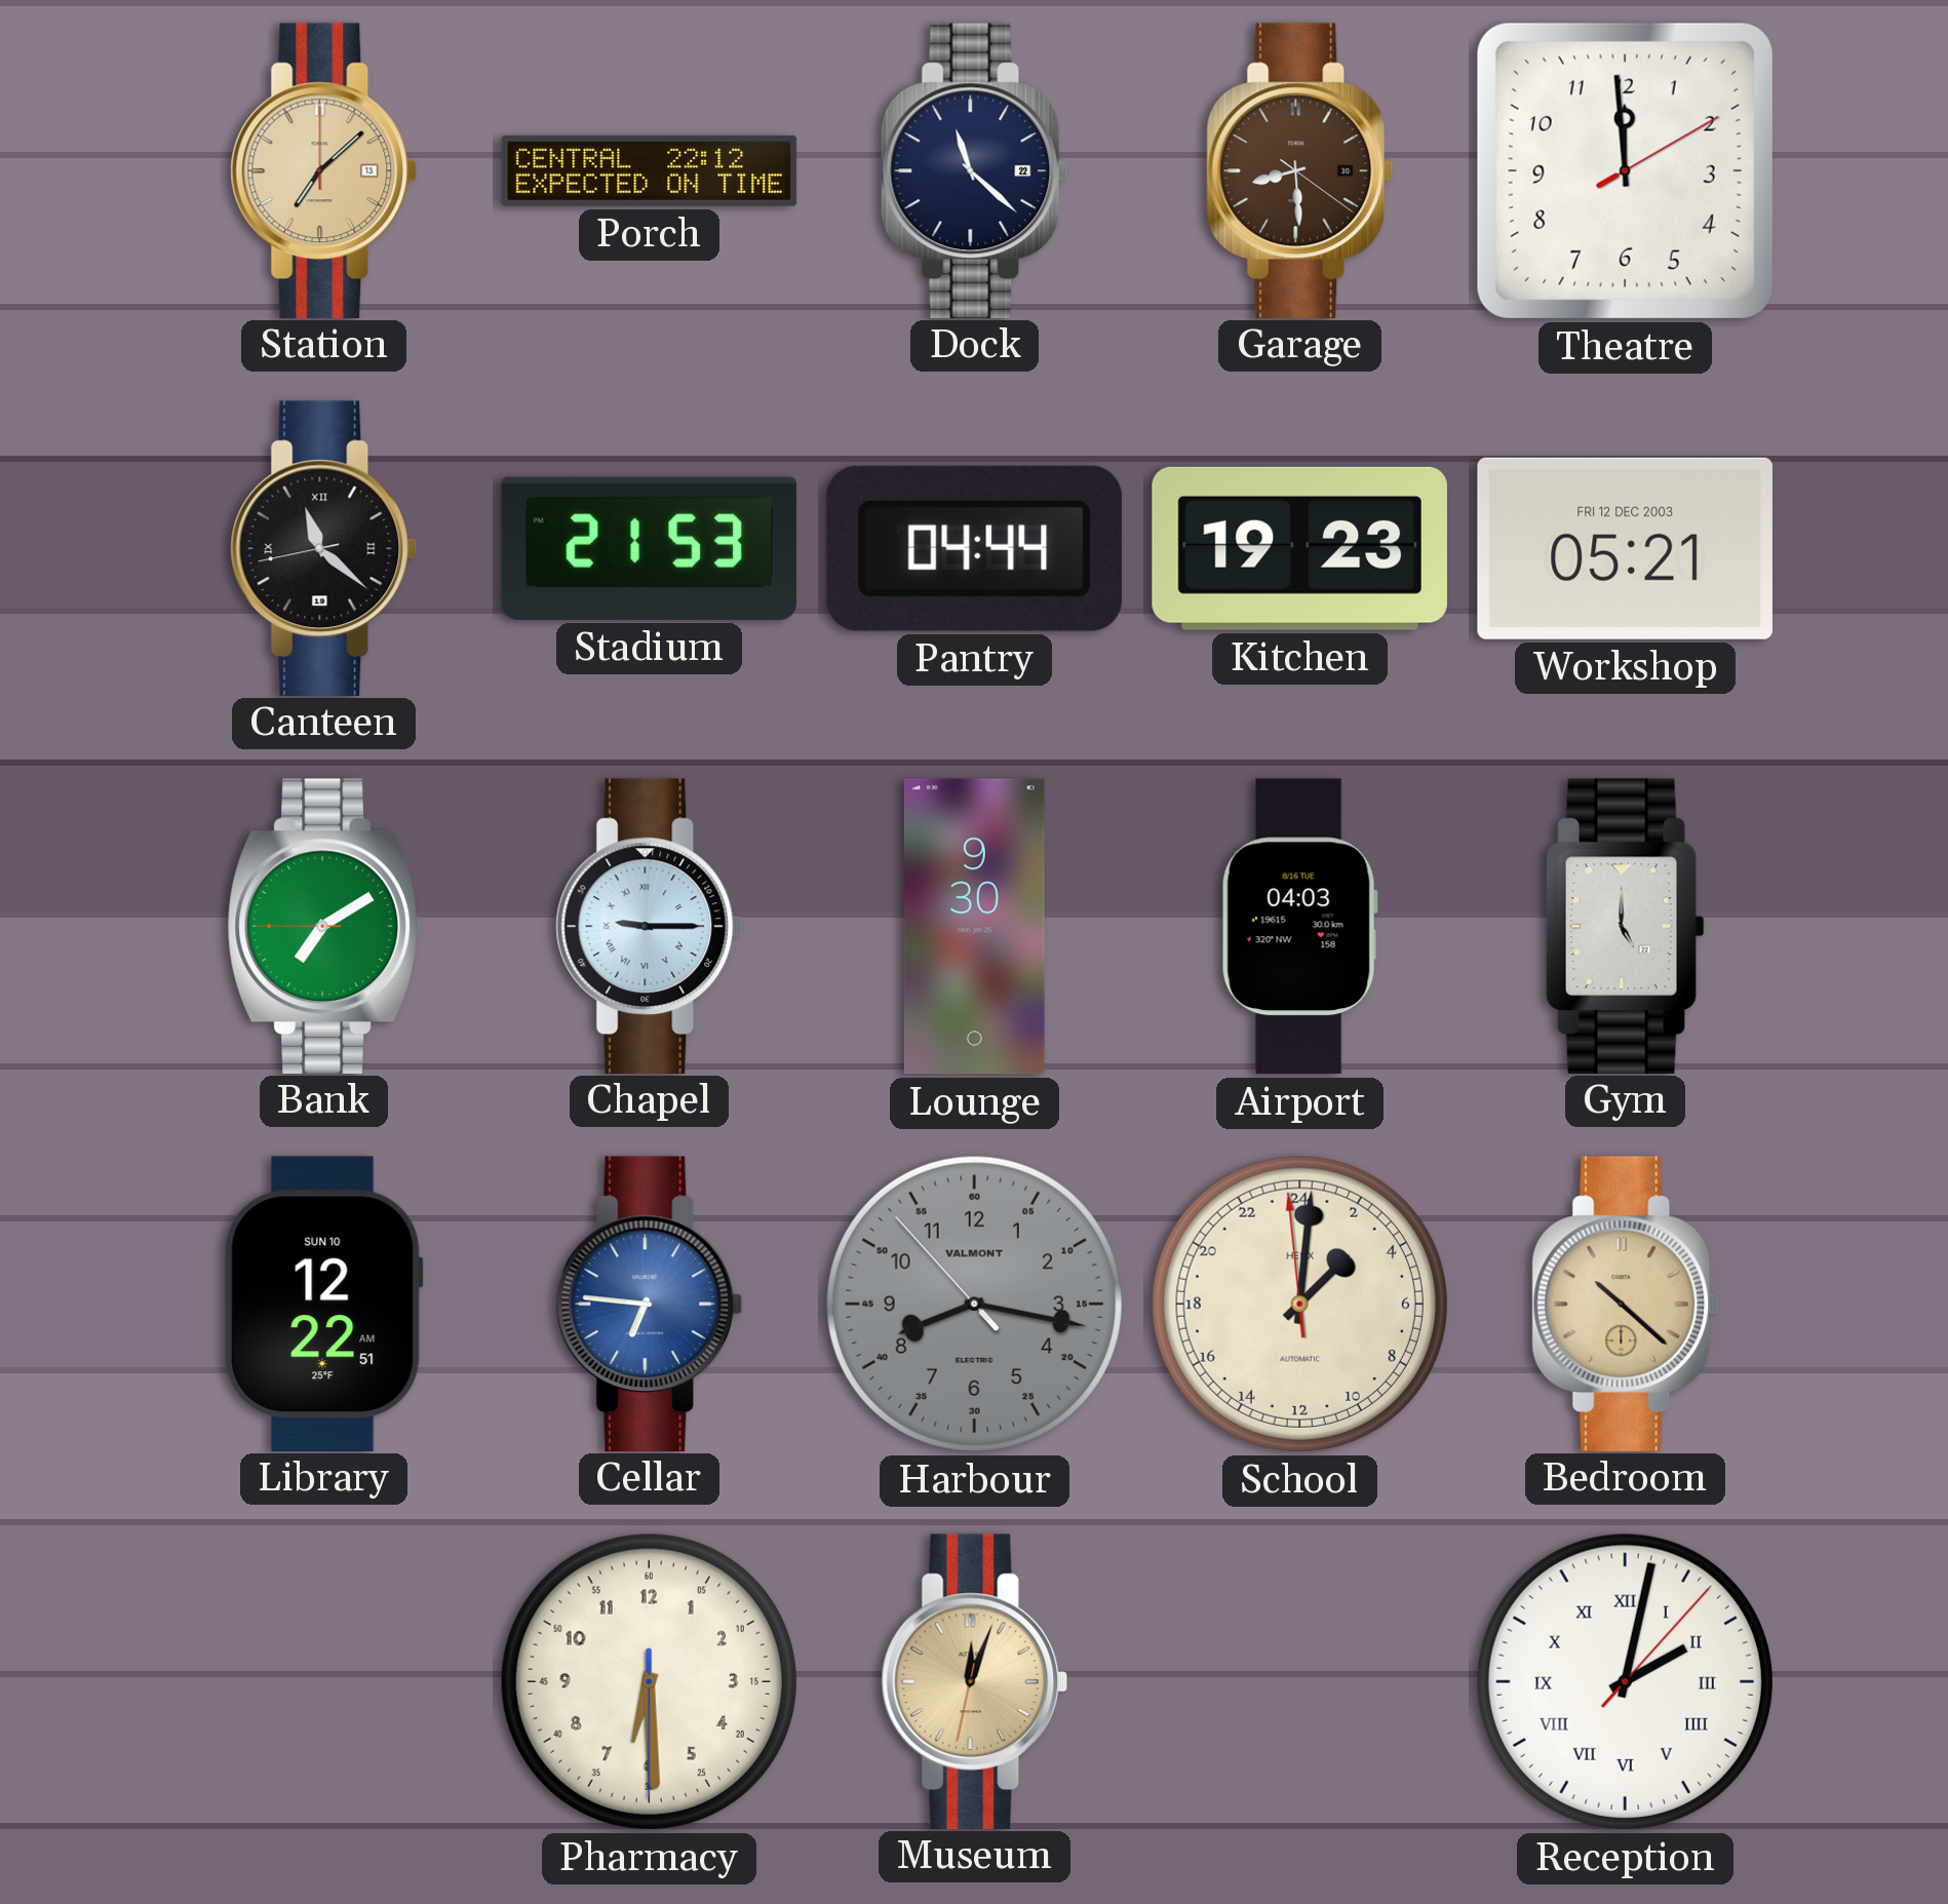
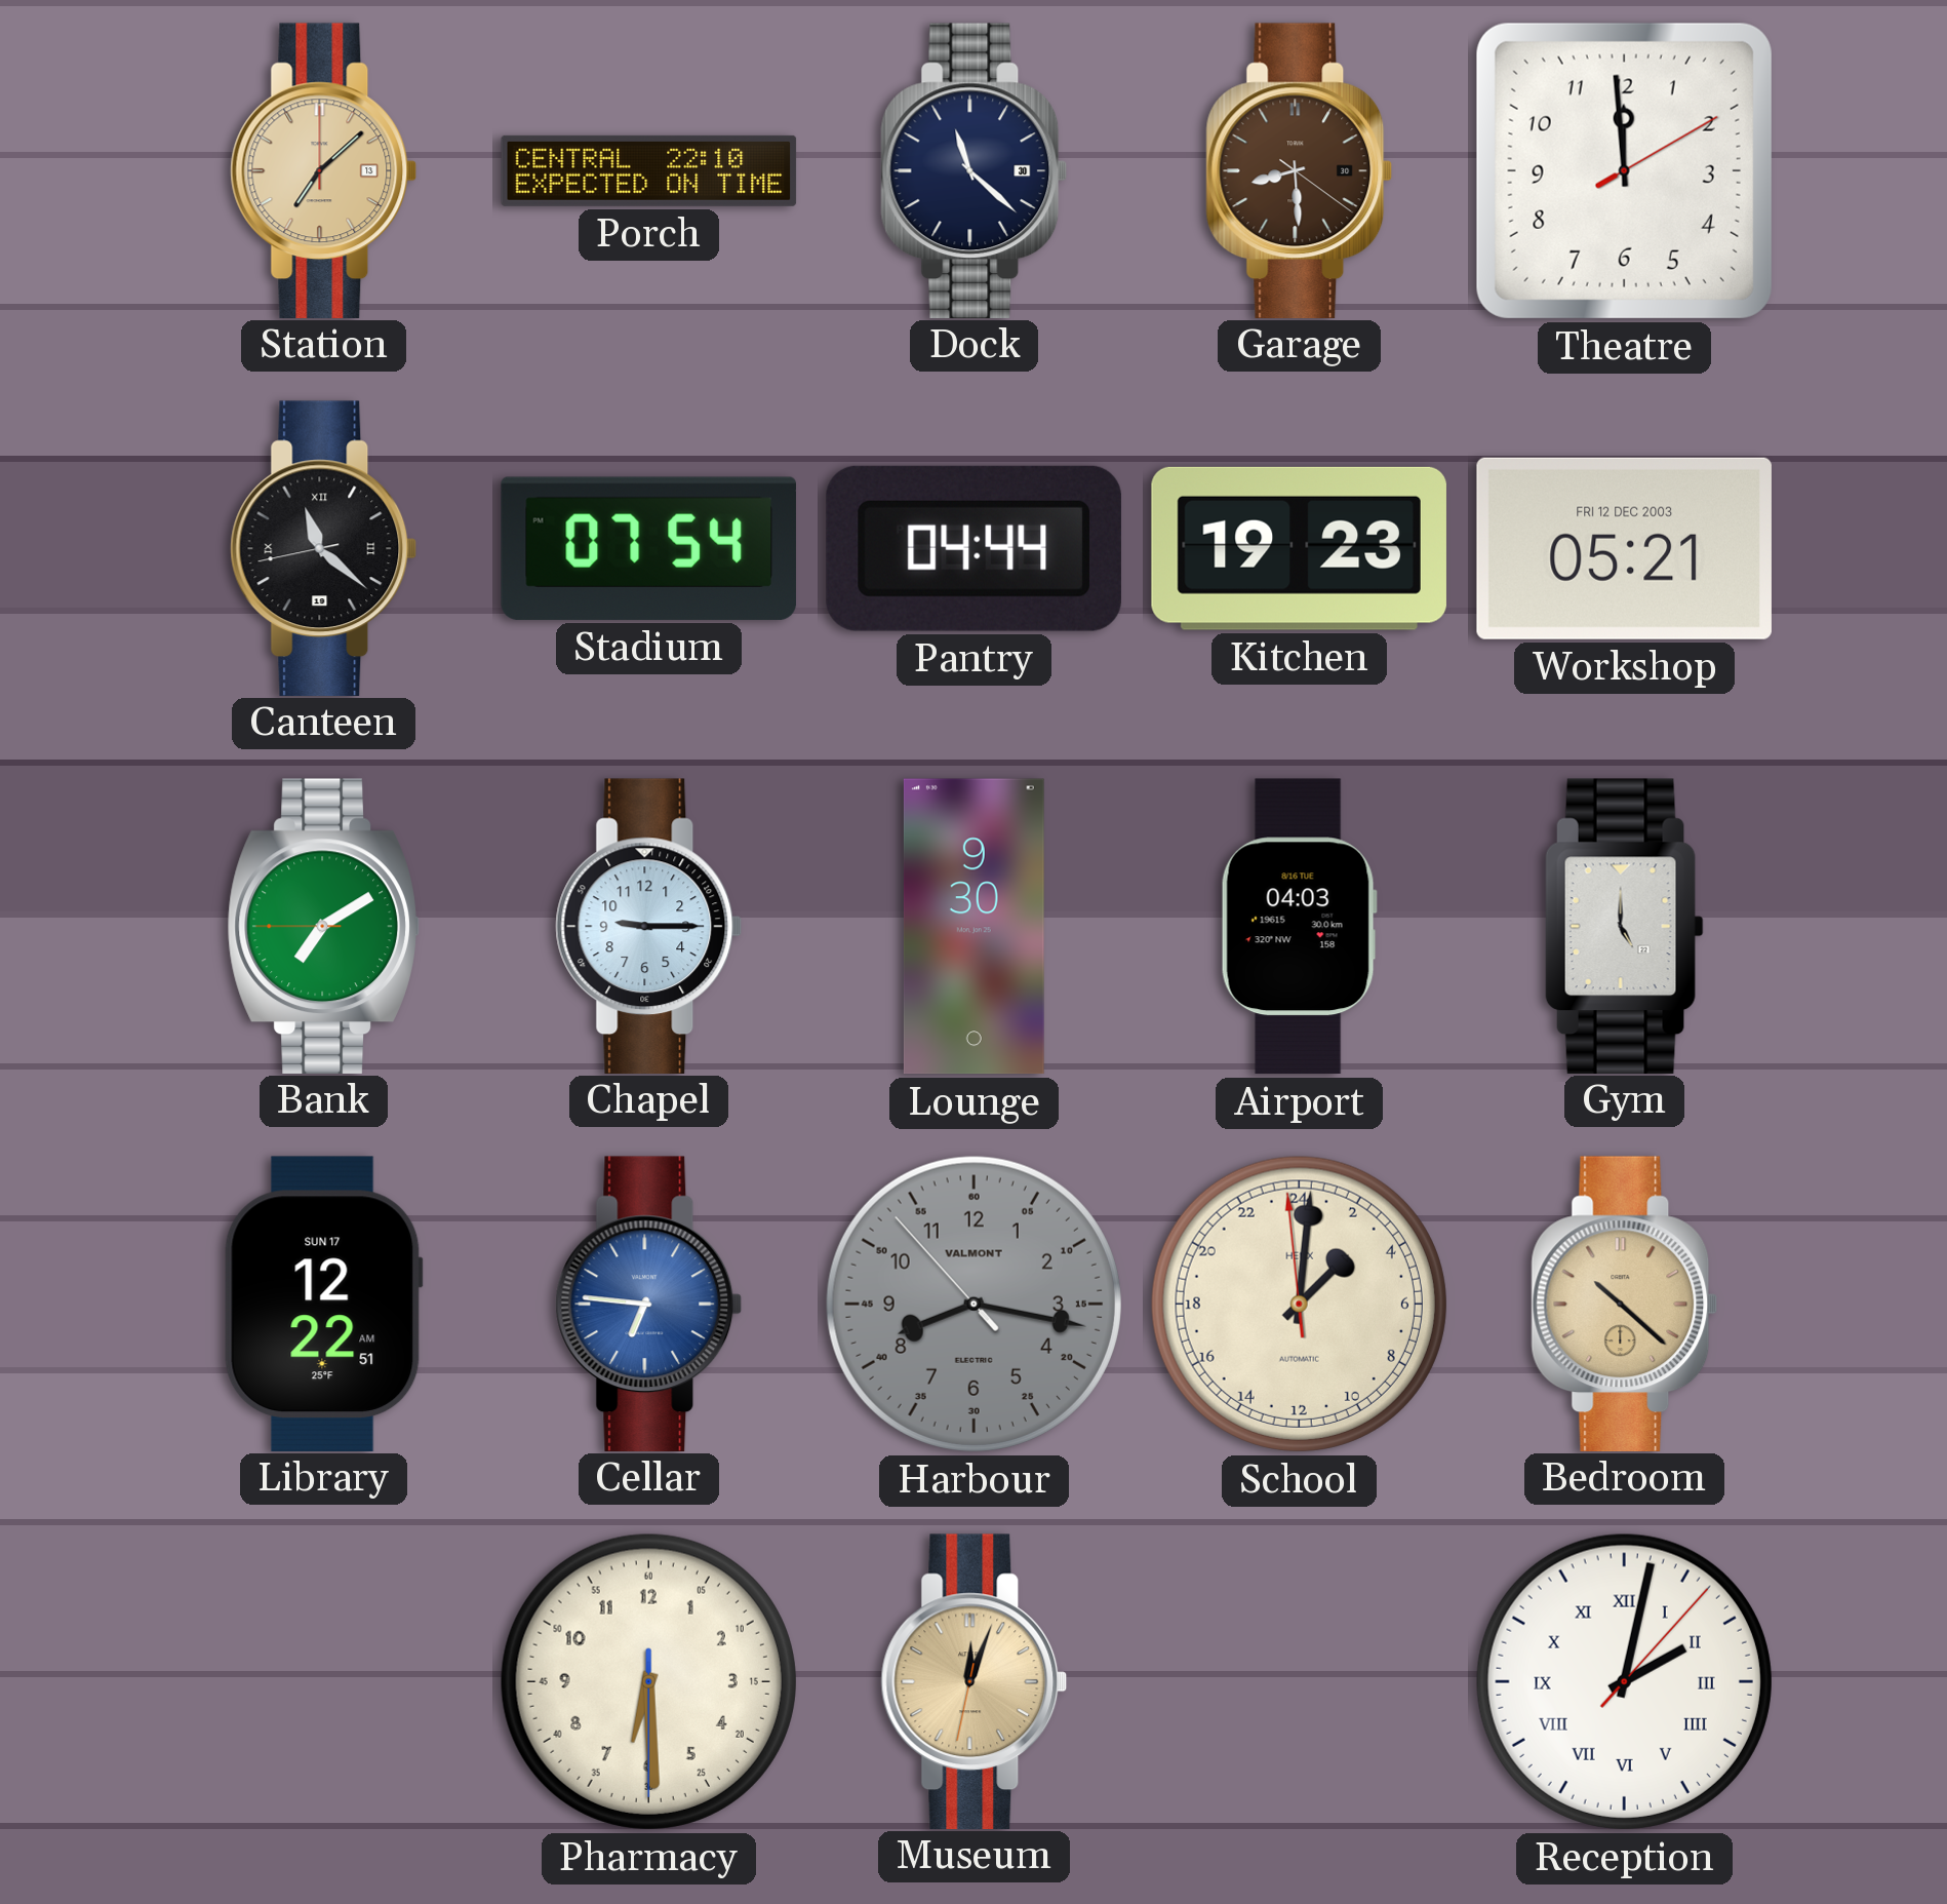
Porch: 22:12 -> 22:10
Dock date: 22 -> 30
Stadium: 21:53 -> 07:54
Chapel numerals: Roman -> Arabic
Library date: SUN 10 -> SUN 17
